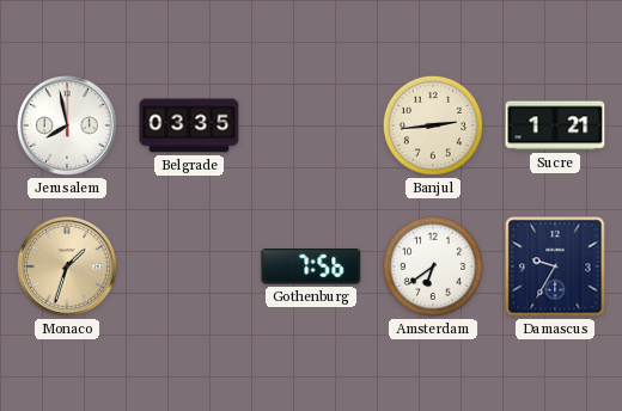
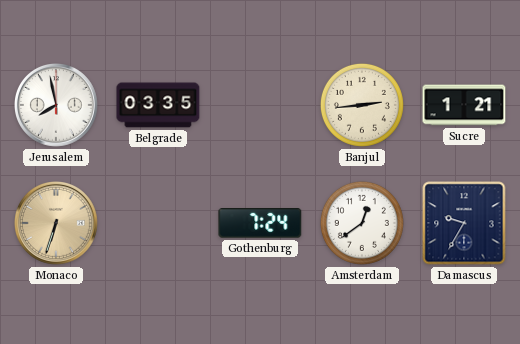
Monaco: 1:33 -> 6:33
Gothenburg: 7:56 -> 7:24
Amsterdam: 6:39 -> 12:39
